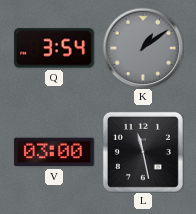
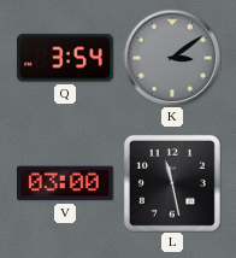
K: 1:09 -> 3:09
